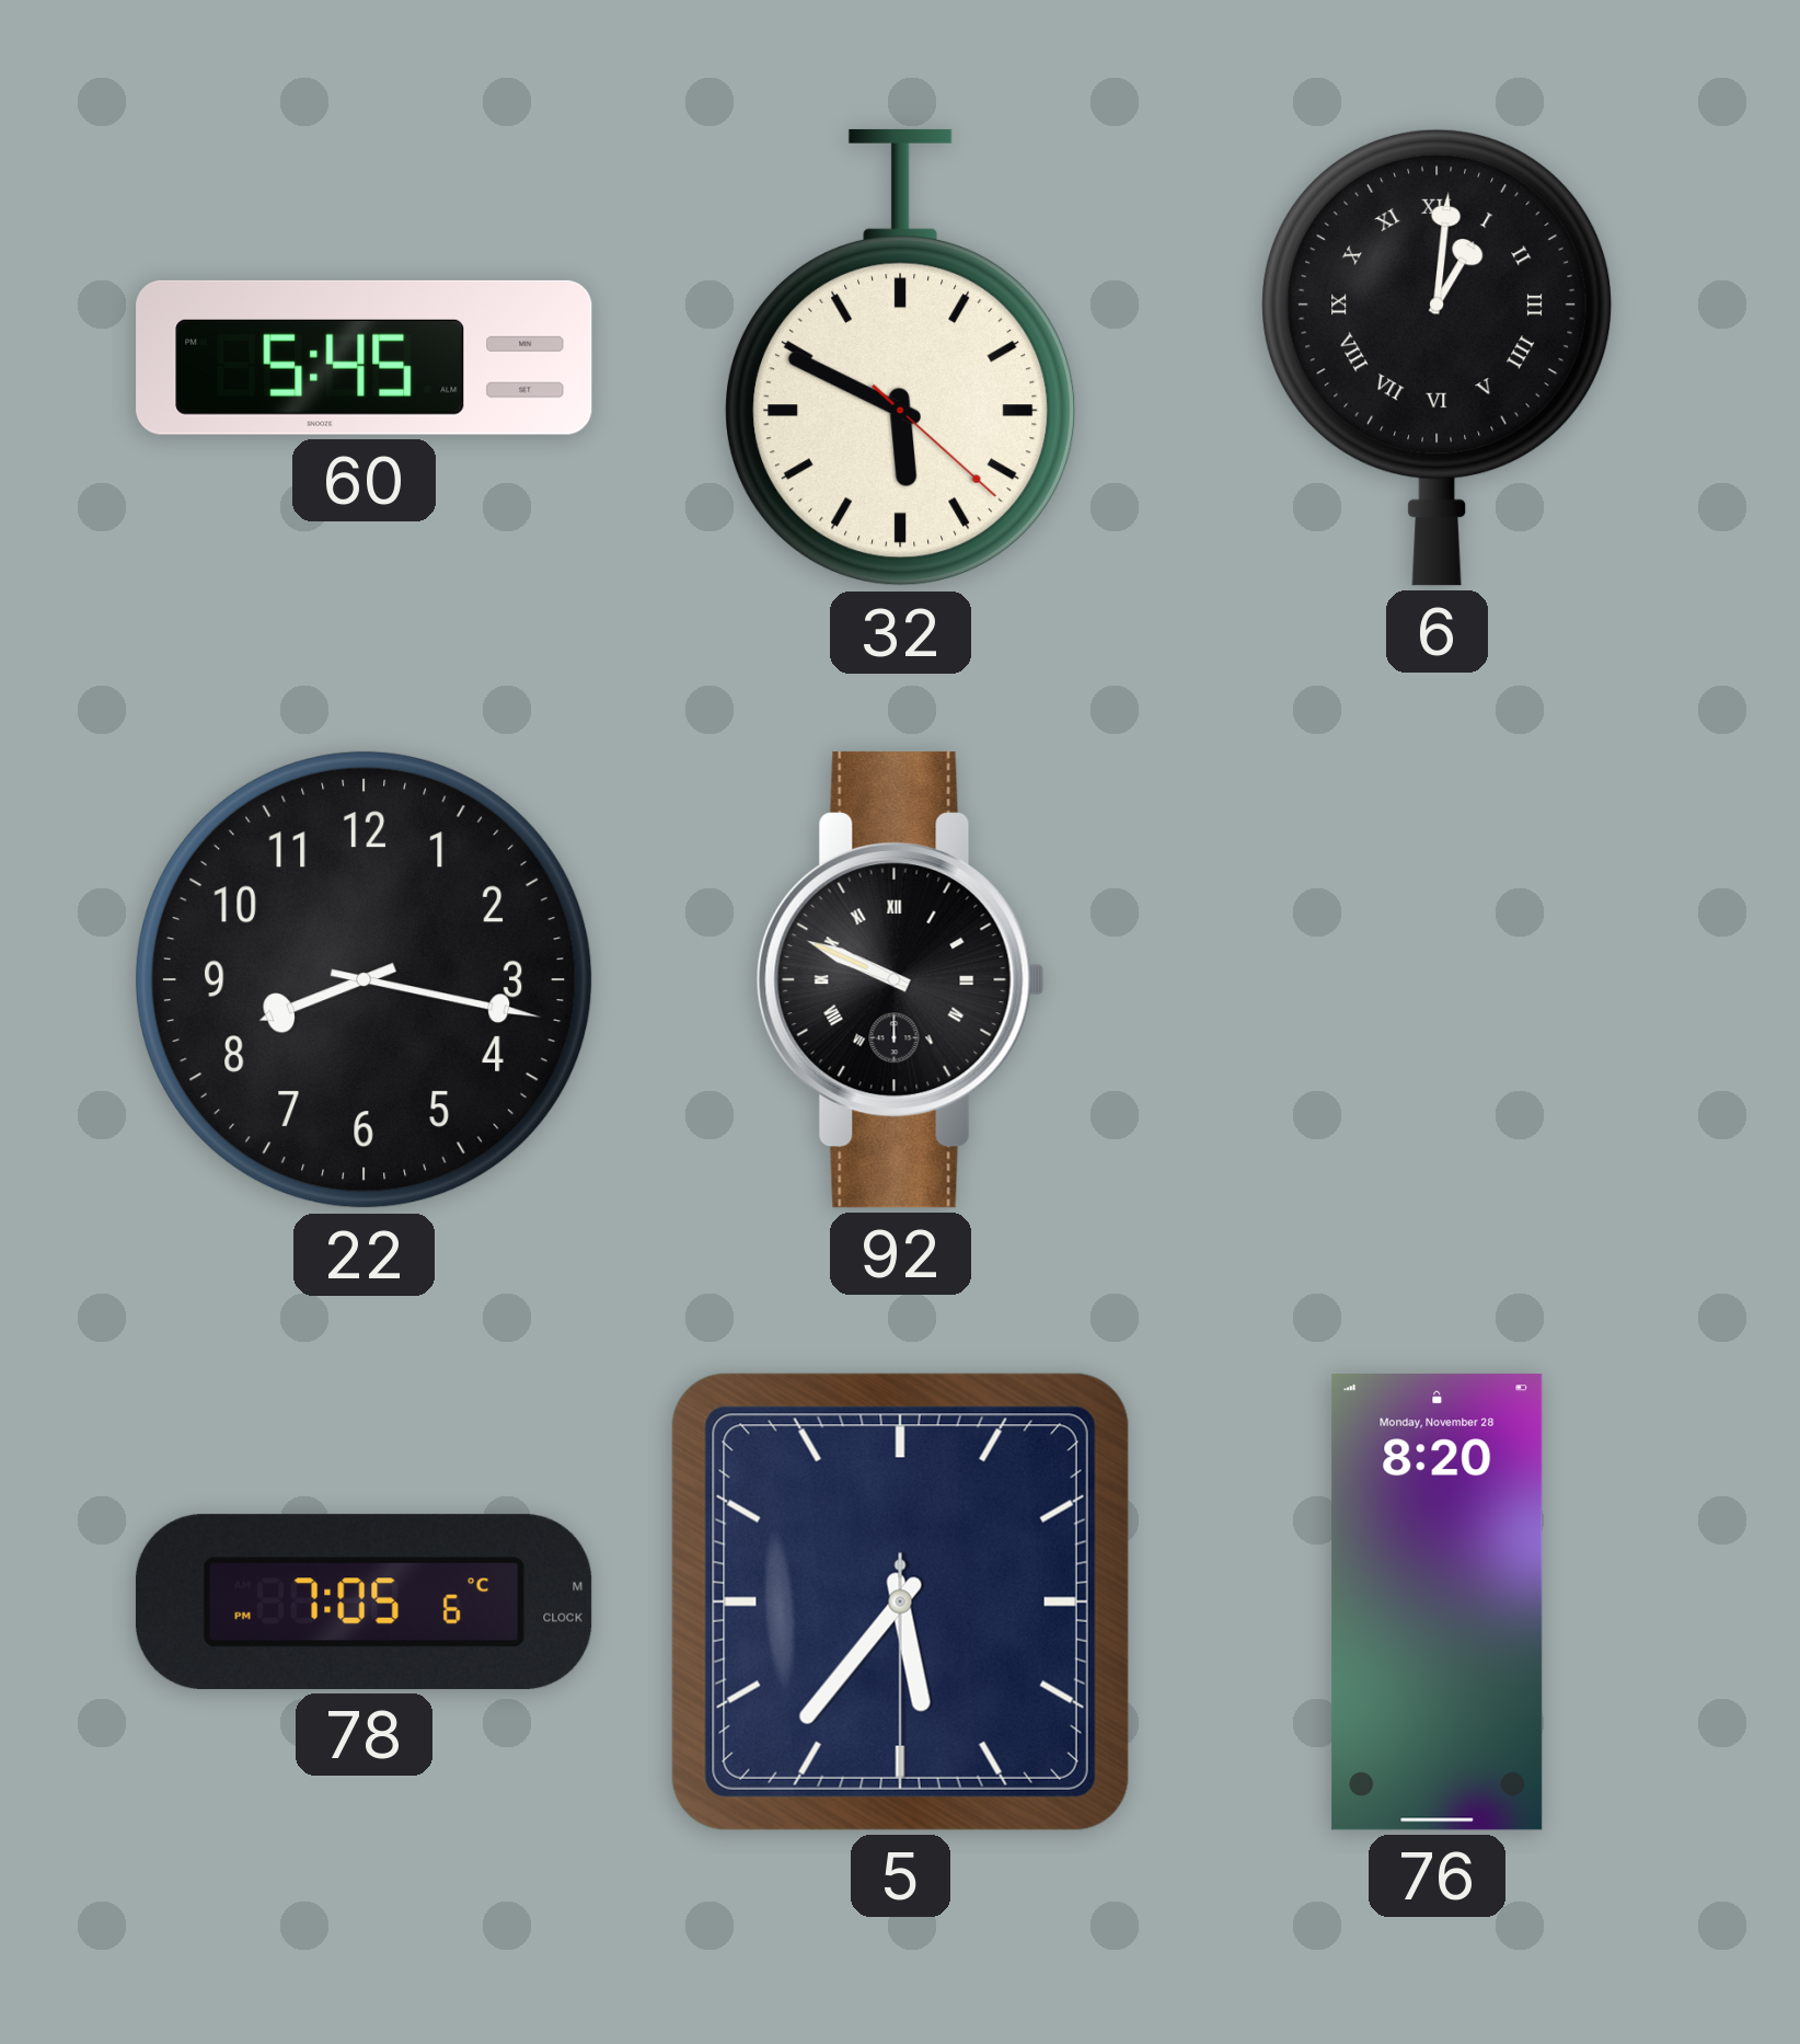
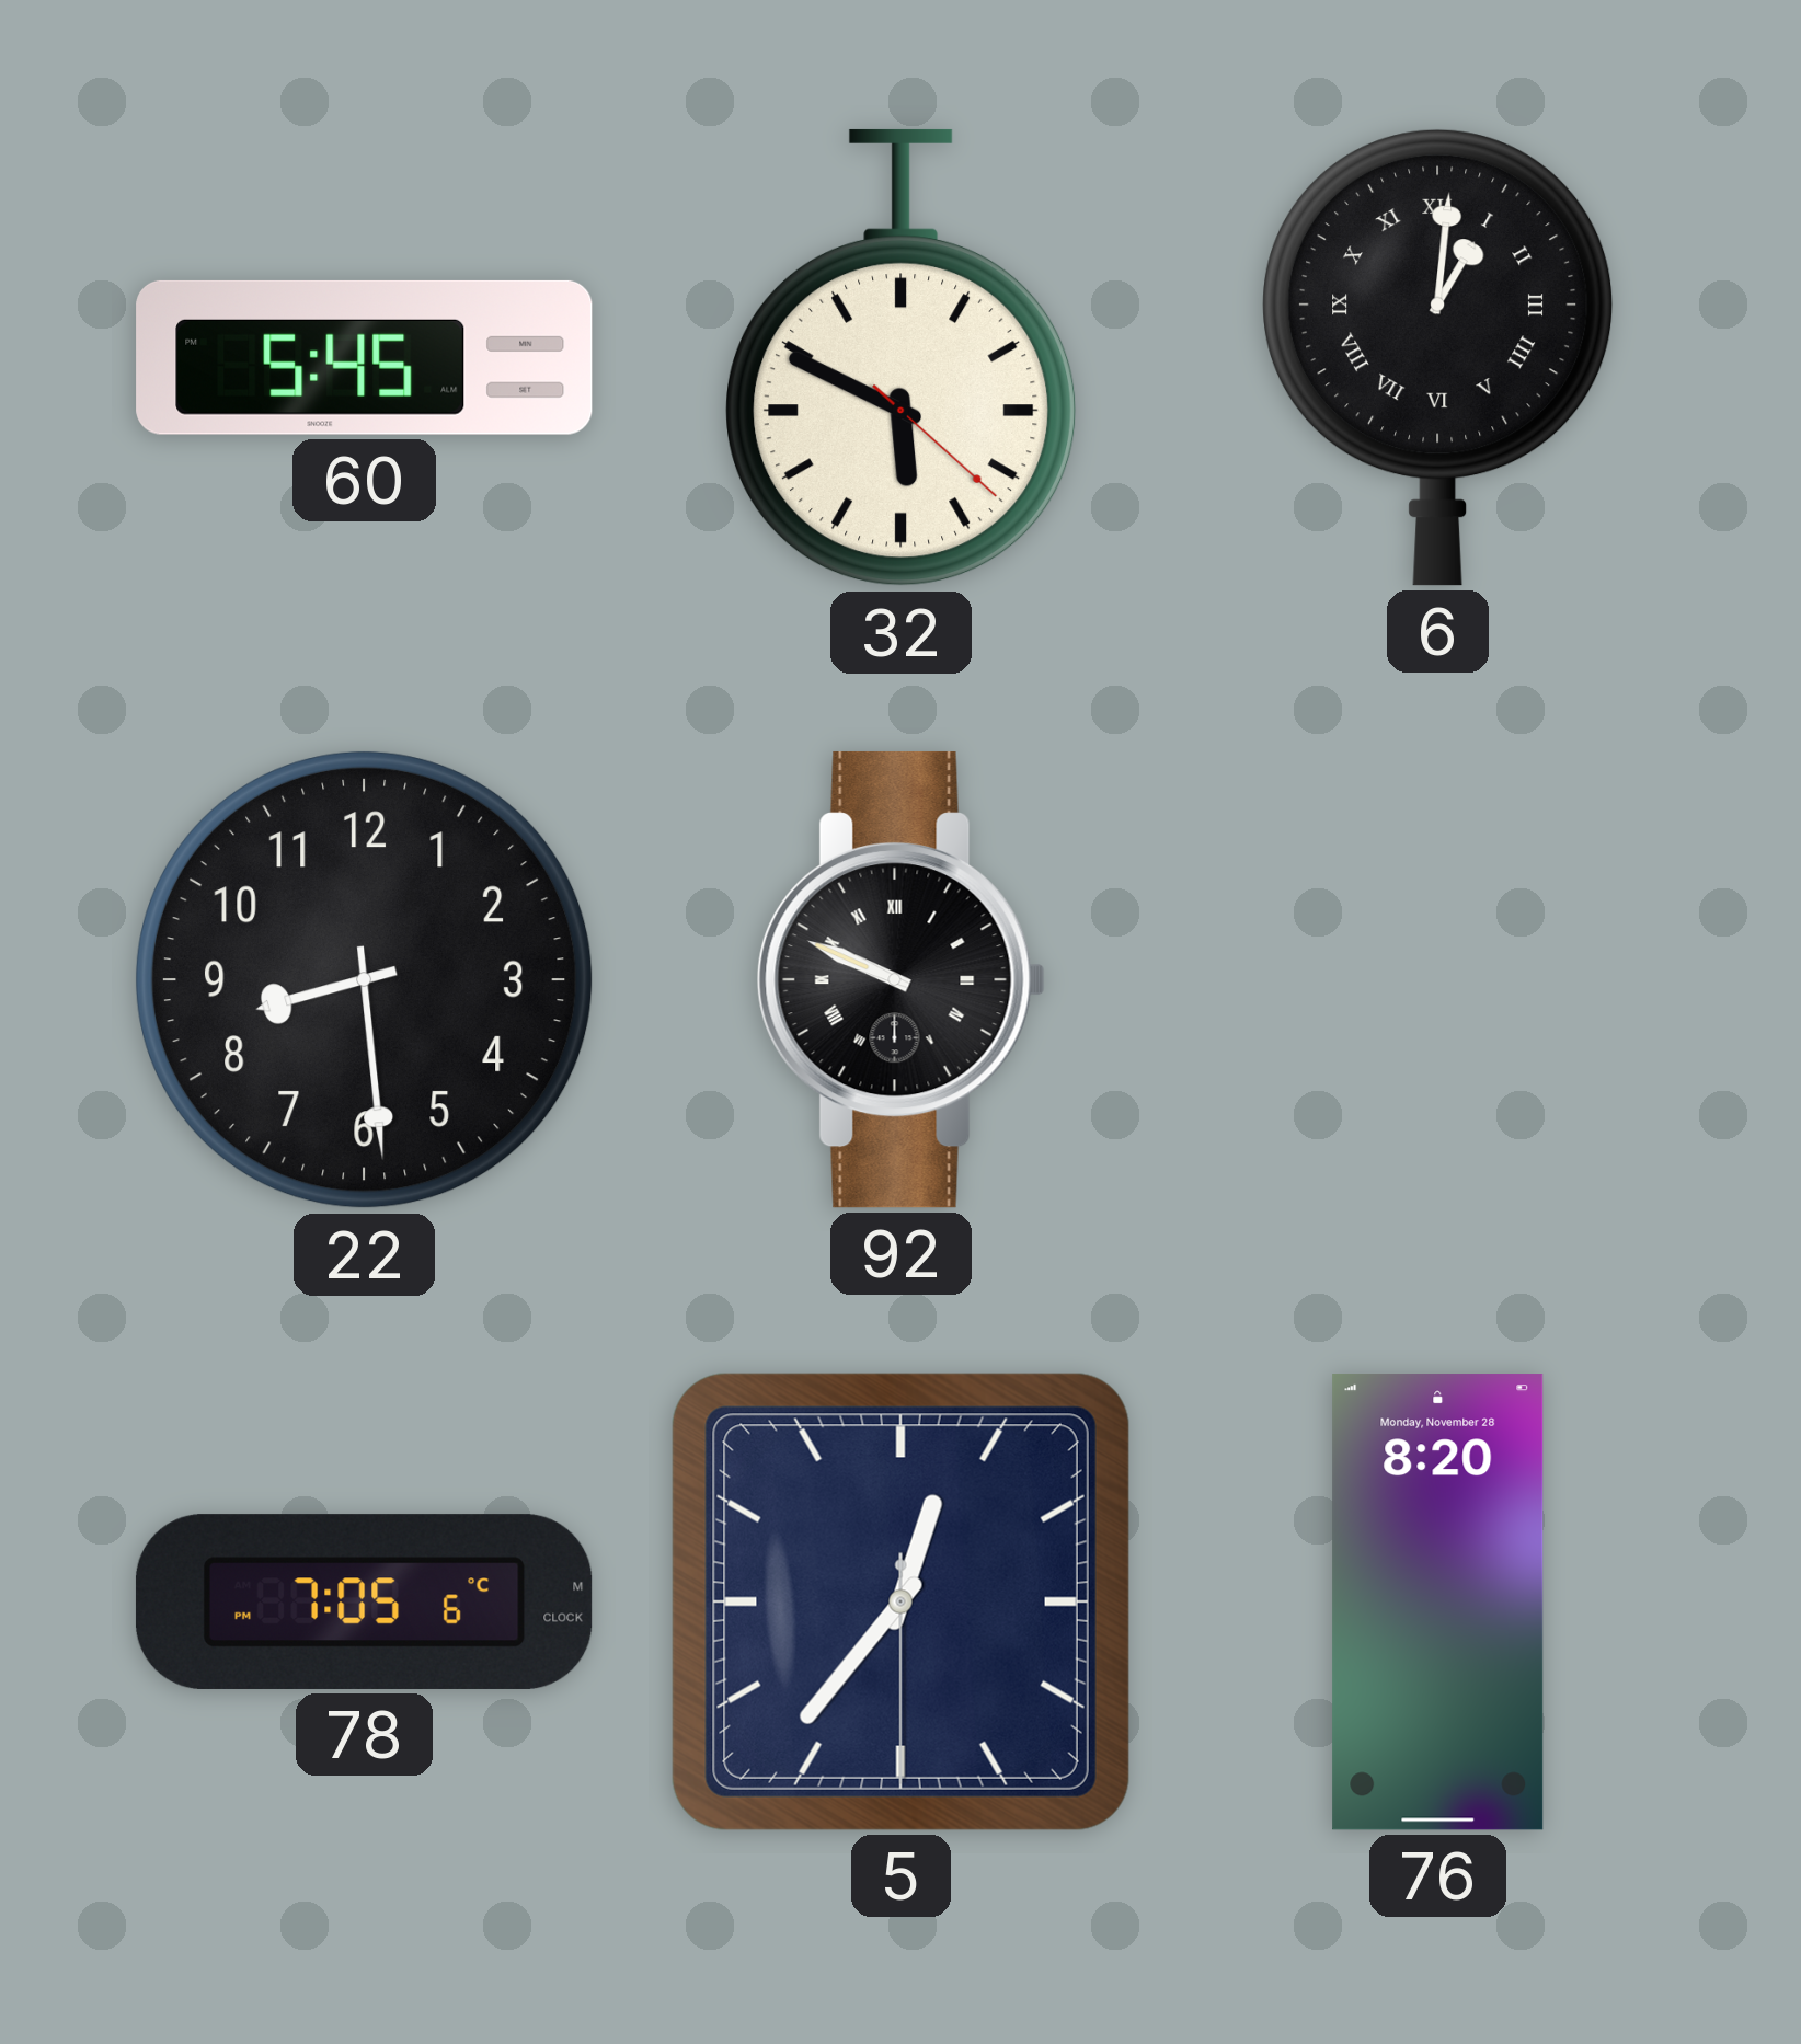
22: 8:17 -> 8:29
5: 5:36 -> 12:36
